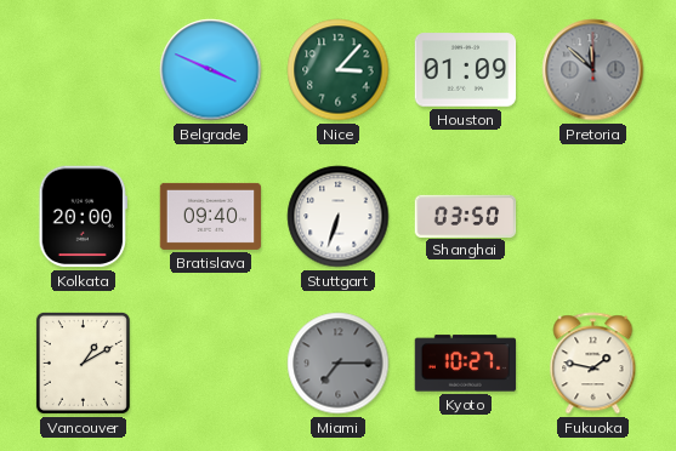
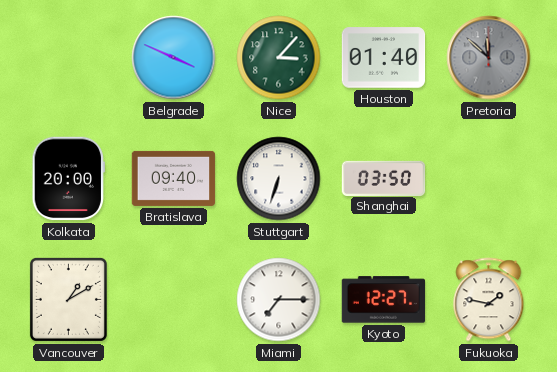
Houston: 01:09 -> 01:40
Miami dial: grey -> white
Kyoto: 10:27 -> 12:27
